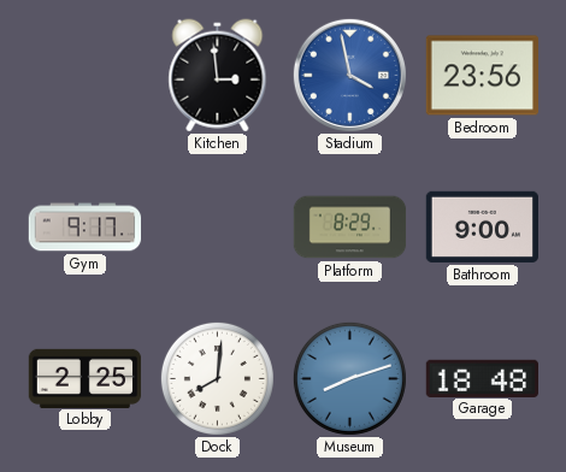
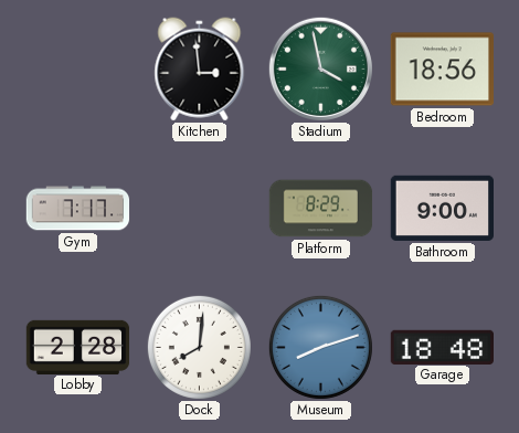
Stadium dial: blue -> green
Bedroom: 23:56 -> 18:56
Gym: 9:17 -> 7:17
Lobby: 2:25 -> 2:28
